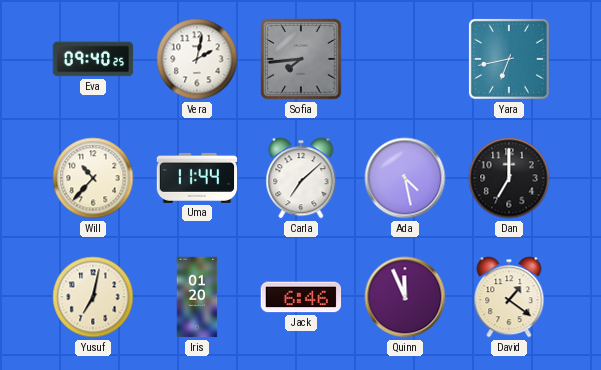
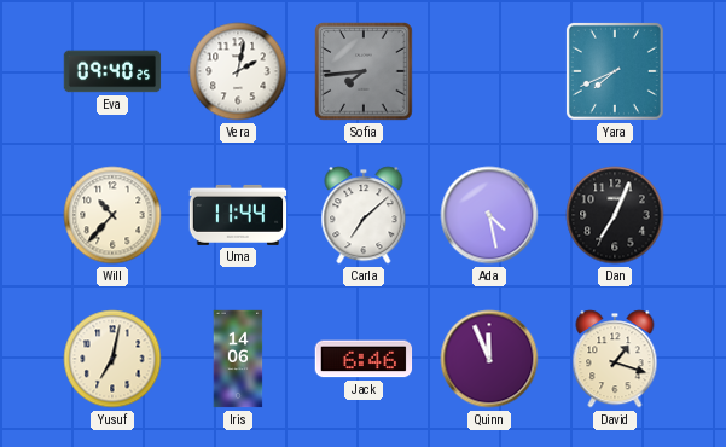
Yara: 6:43 -> 7:41
Dan: 7:00 -> 7:04
Iris: 01:20 -> 14:06
David: 1:21 -> 1:18
